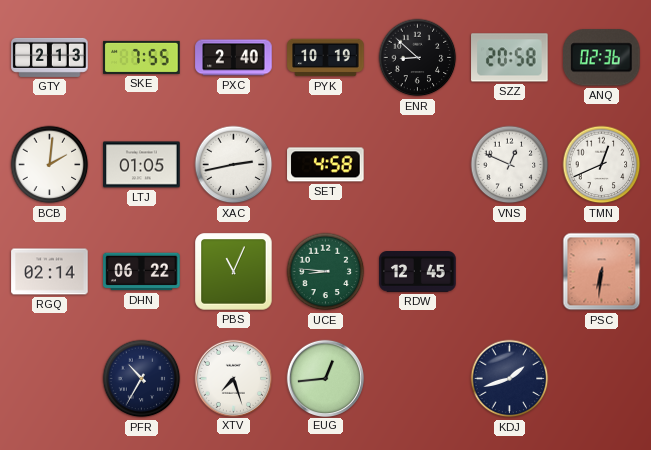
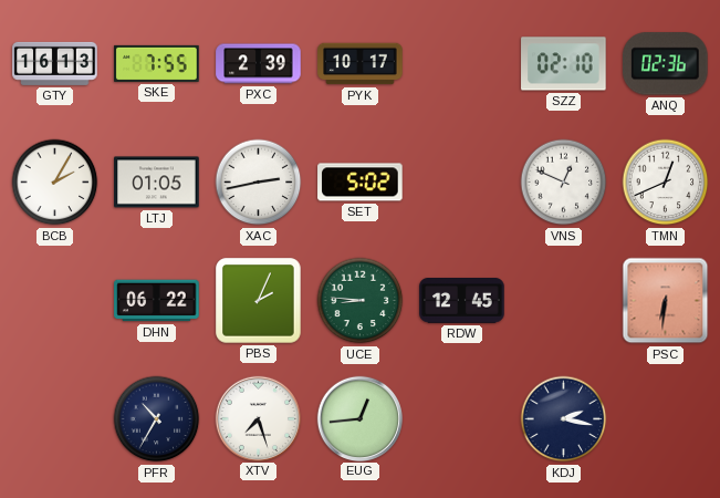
GTY: 2:13 -> 16:13
PXC: 2:40 -> 2:39
PYK: 10:19 -> 10:17
ENR: 8:52 -> none
SZZ: 20:58 -> 02:10
BCB: 2:01 -> 2:05
SET: 4:58 -> 5:02
RGQ: 02:14 -> none
PBS: 11:04 -> 2:04
KDJ: 1:42 -> 2:17
